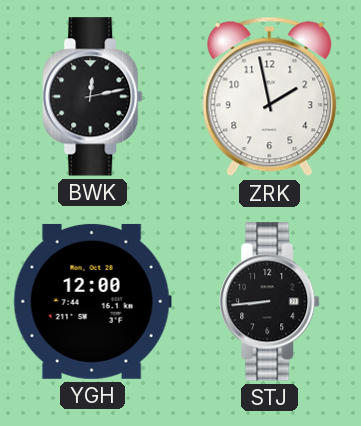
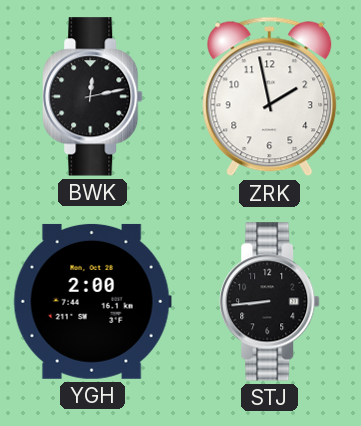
YGH: 12:00 -> 2:00
